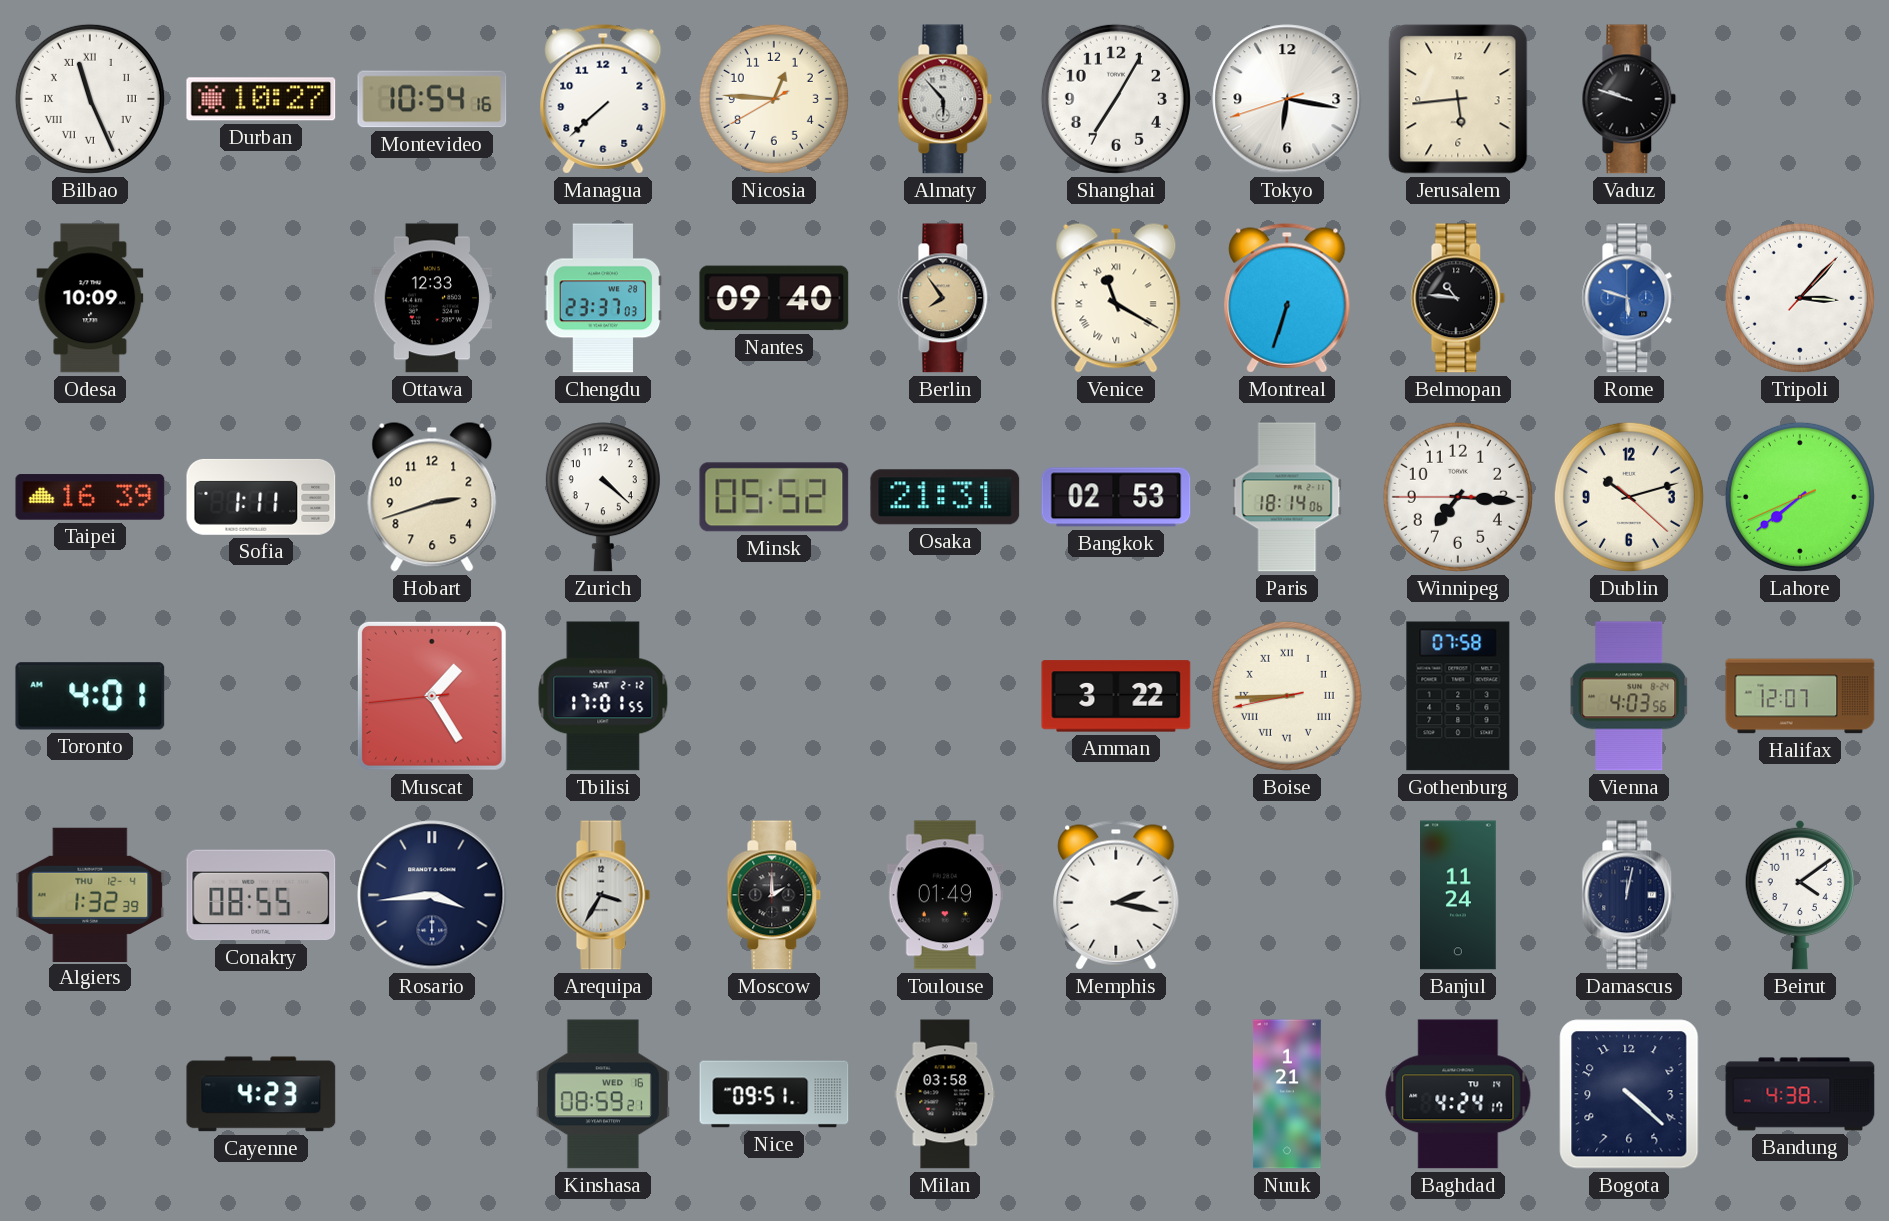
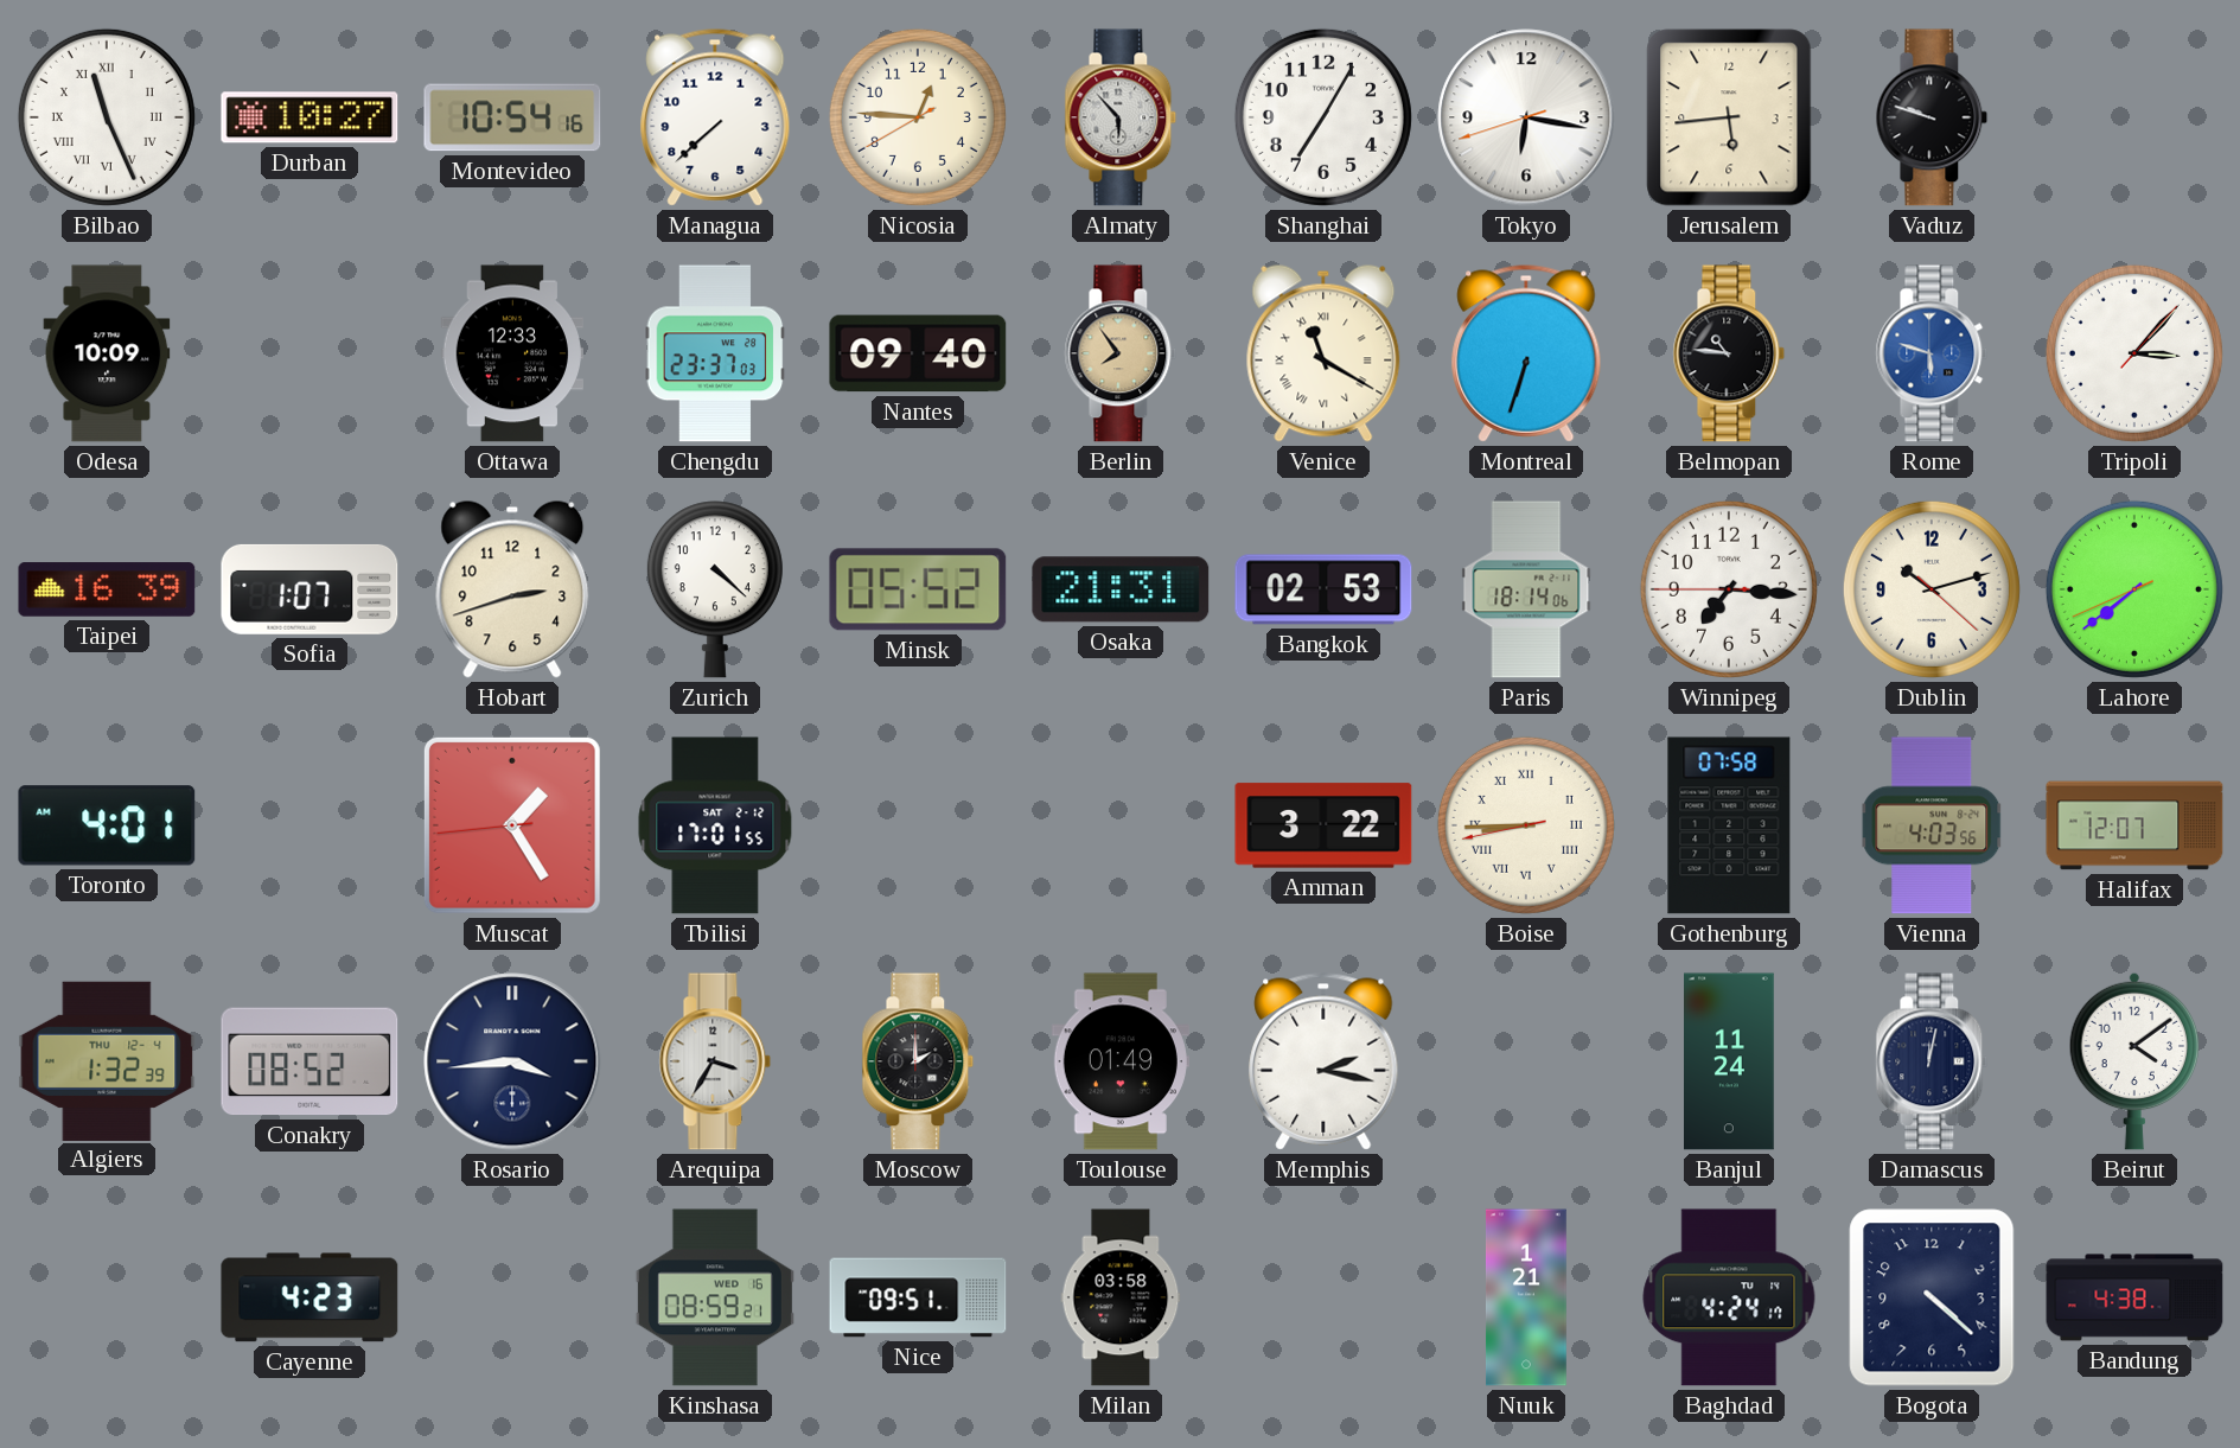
Sofia: 1:11 -> 1:07
Conakry: 08:55 -> 08:52
